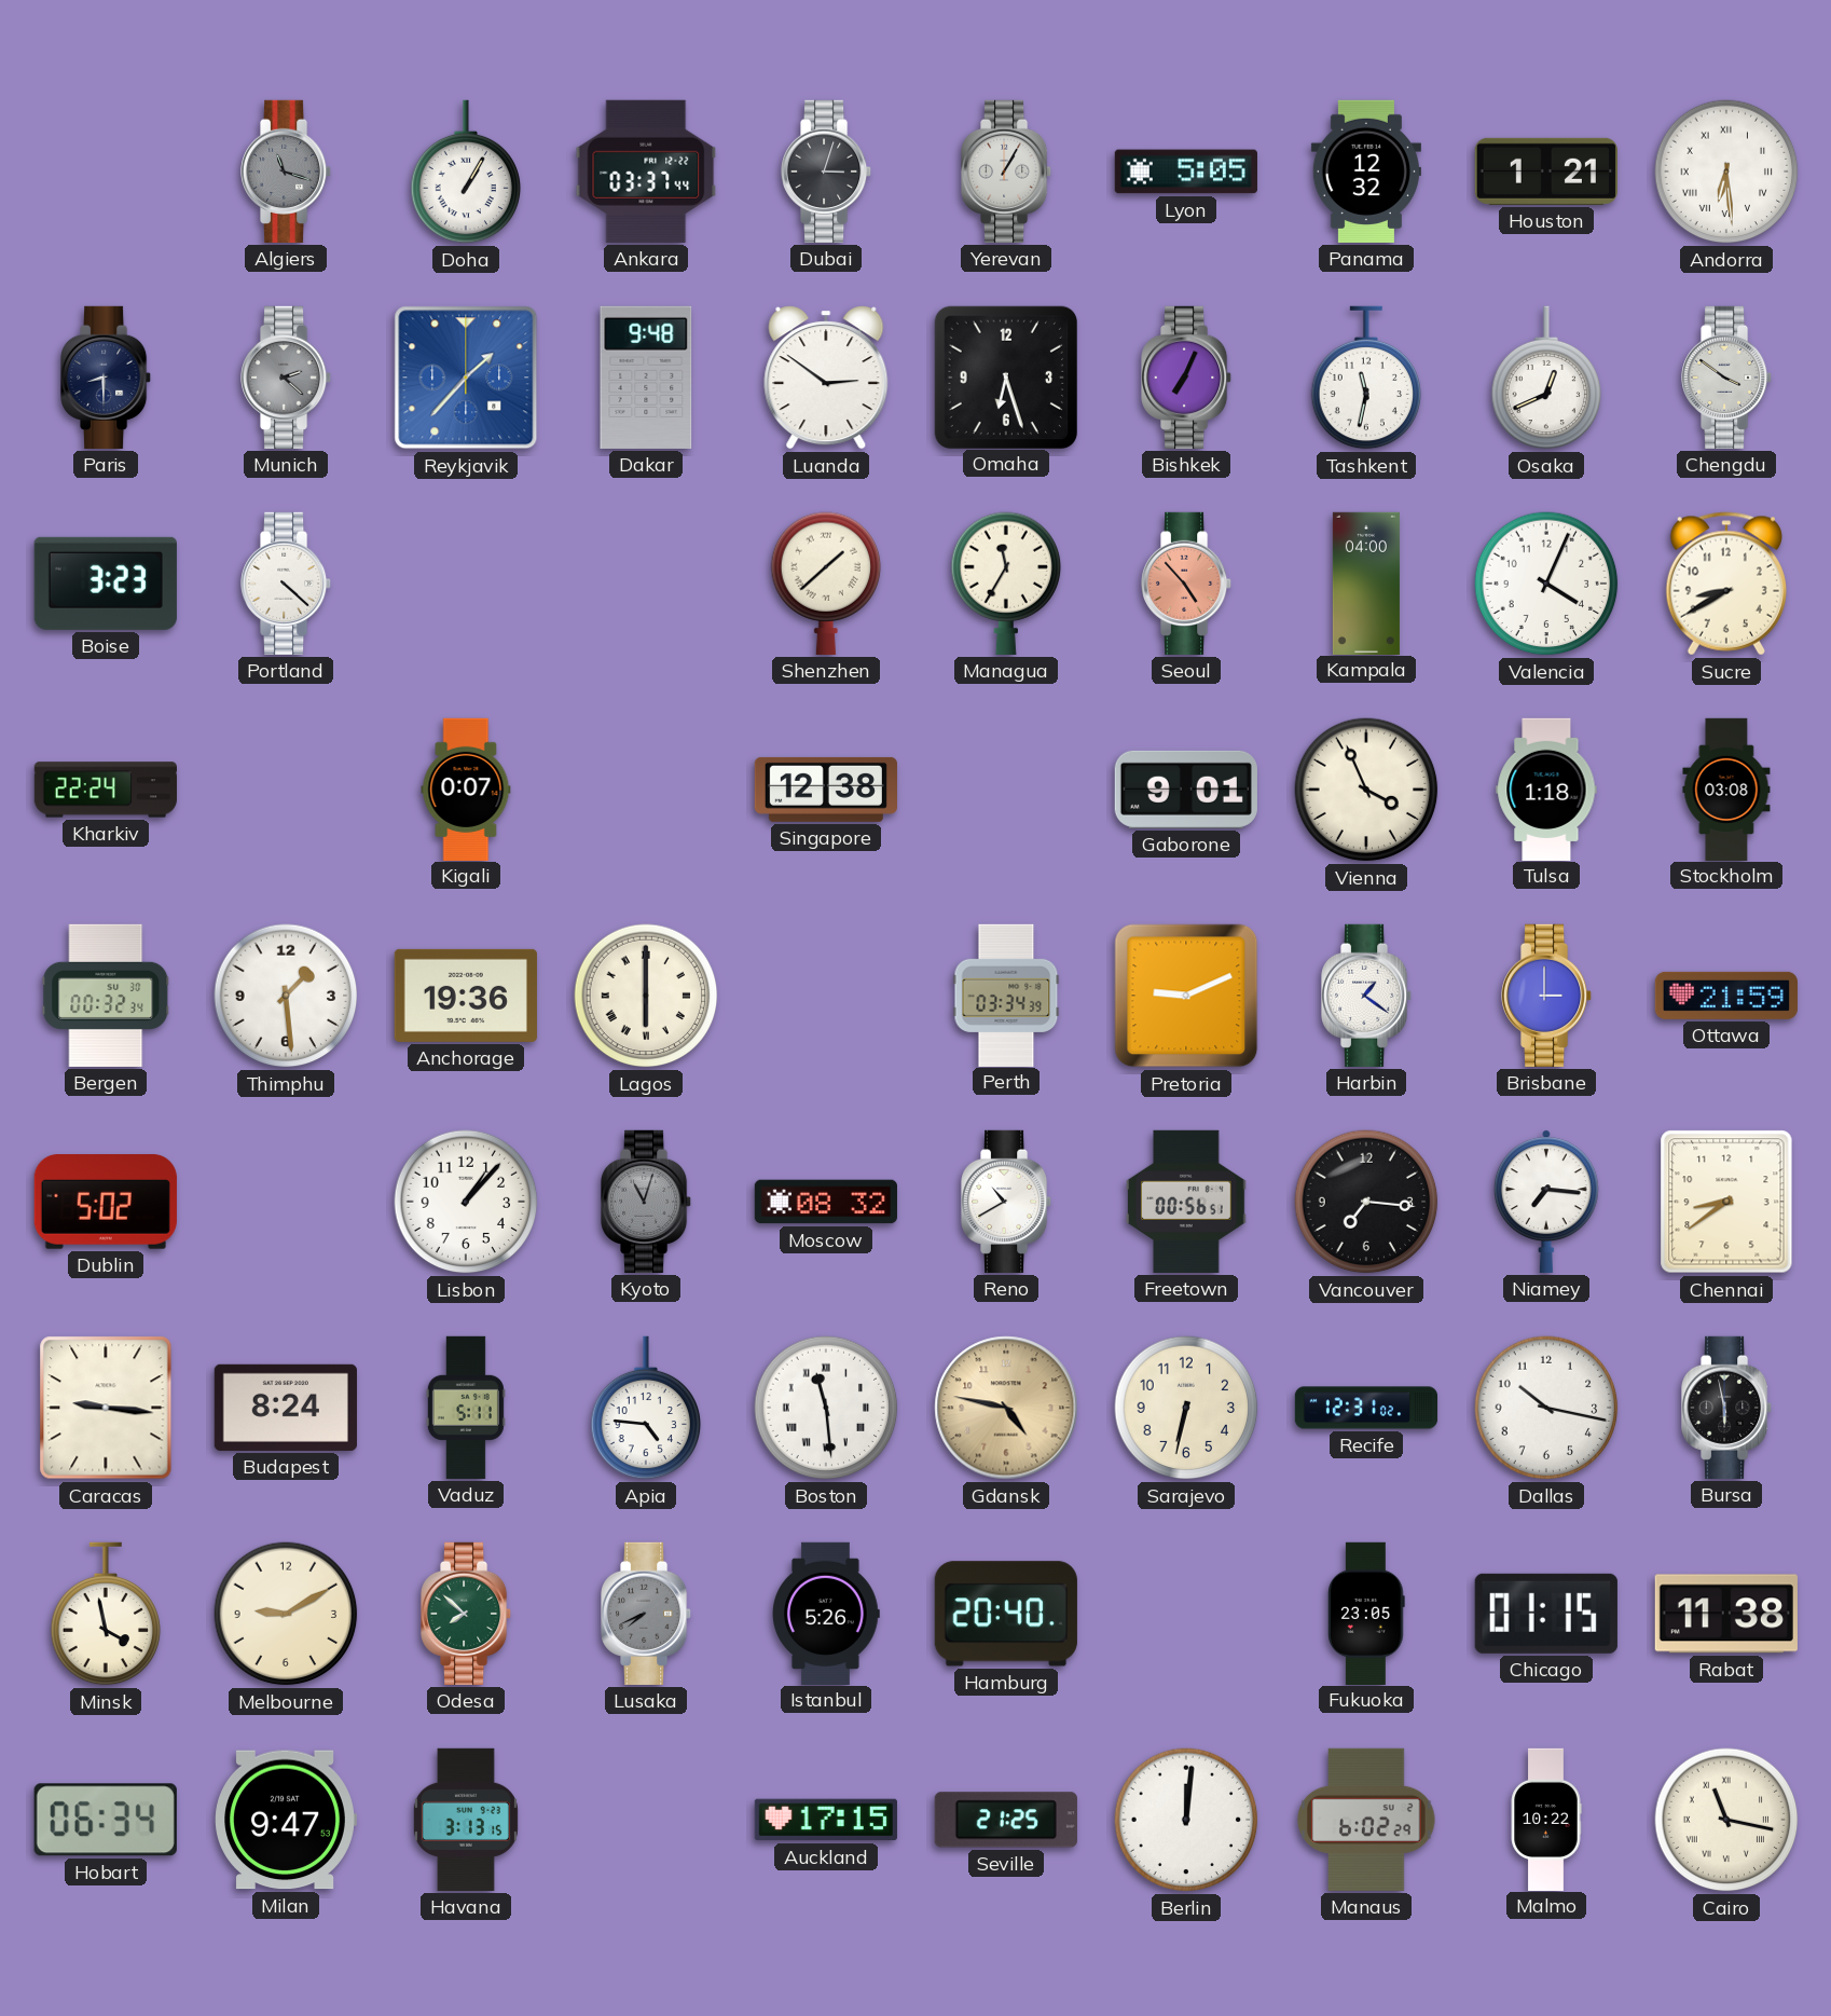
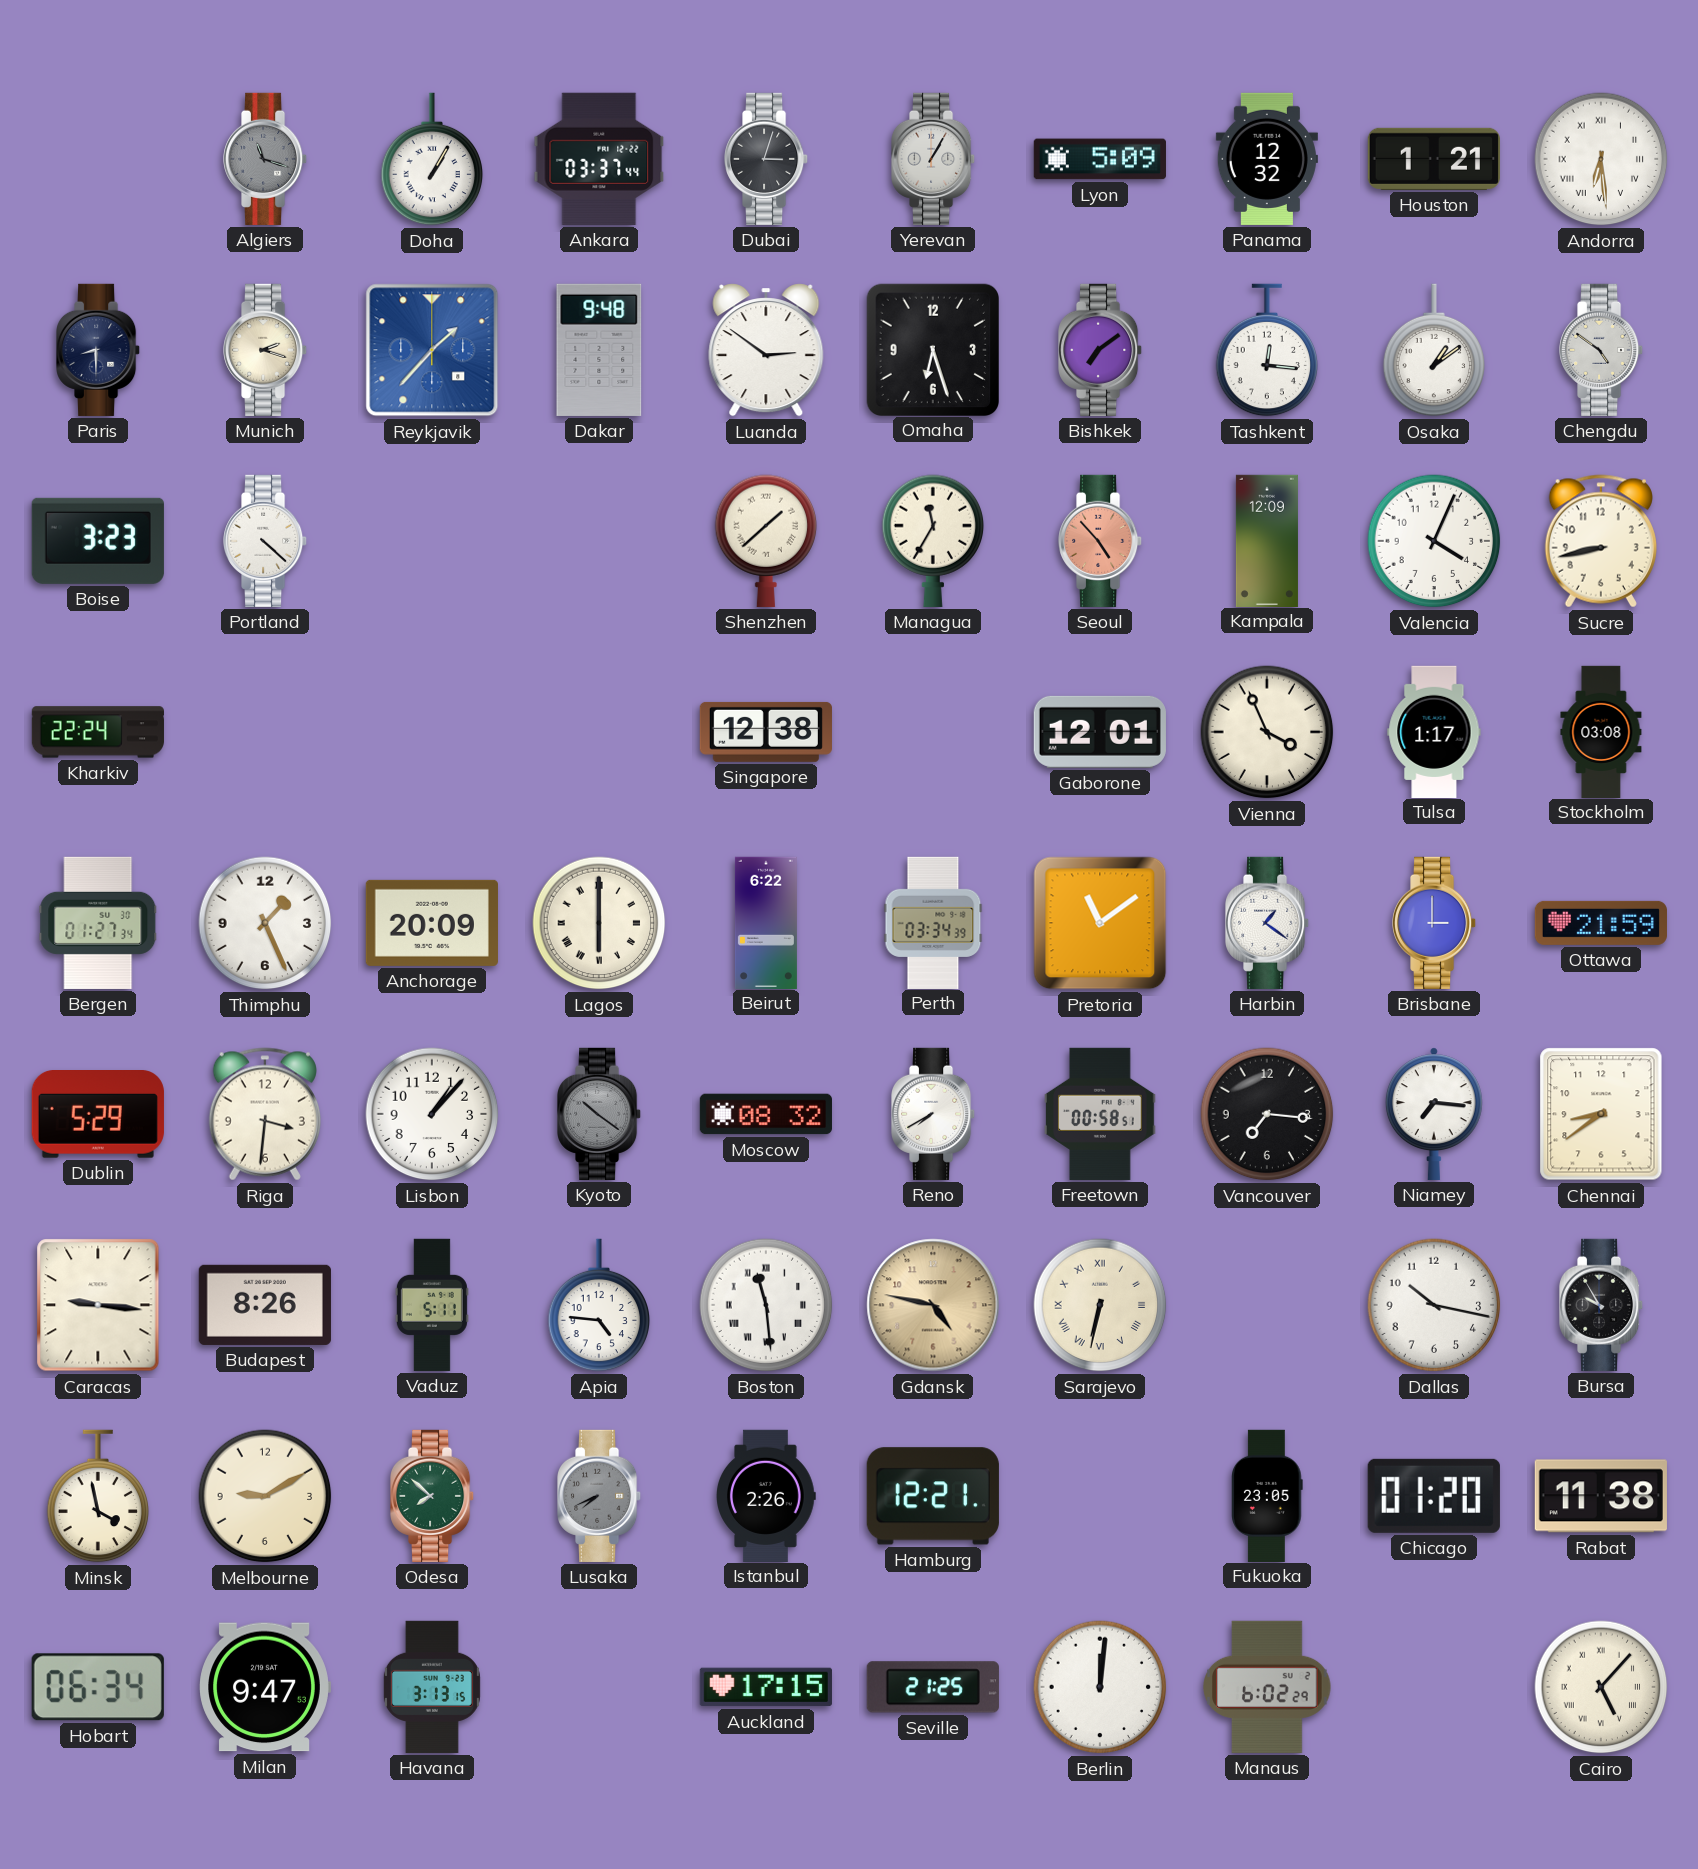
Lyon: 5:05 -> 5:09
Munich: 2:22 -> 2:18
Munich dial: grey -> cream
Bishkek: 7:04 -> 7:09
Tashkent: 11:32 -> 12:16
Osaka: 12:41 -> 1:09
Chengdu: 3:51 -> 4:51
Kampala: 04:00 -> 12:09
Sucre: 8:40 -> 8:43
Kigali: 0:07 -> none
Gaborone: 9:01 -> 12:01
Tulsa: 1:18 -> 1:17
Bergen: 00:32 -> 01:27
Thimphu: 1:29 -> 1:26
Anchorage: 19:36 -> 20:09
Beirut: none -> 6:22
Pretoria: 9:11 -> 11:09
Dublin: 5:02 -> 5:29
Riga: none -> 3:31
Kyoto: 11:03 -> 10:21
Reno: 10:40 -> 7:40
Freetown: 00:56 -> 00:58
Budapest: 8:24 -> 8:26
Sarajevo numerals: Arabic -> Roman
Recife: 12:31 -> none
Bursa: 5:58 -> 9:55
Istanbul: 5:26 -> 2:26
Hamburg: 20:40 -> 12:21
Chicago: 01:15 -> 01:20
Malmo: 10:22 -> none
Cairo: 11:17 -> 5:07
